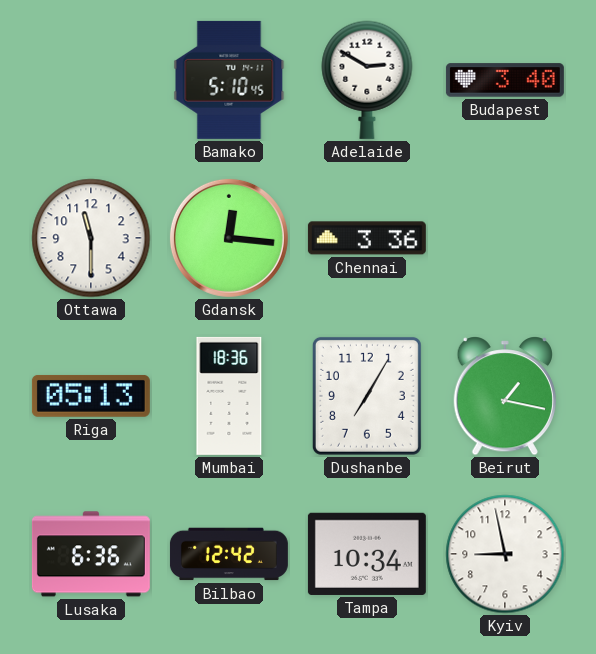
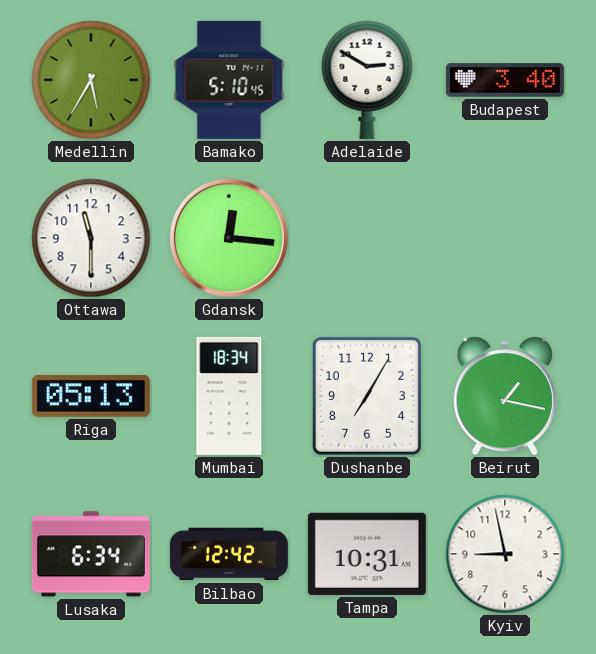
Medellin: none -> 5:35
Chennai: 3:36 -> none
Mumbai: 18:36 -> 18:34
Lusaka: 6:36 -> 6:34
Tampa: 10:34 -> 10:31
